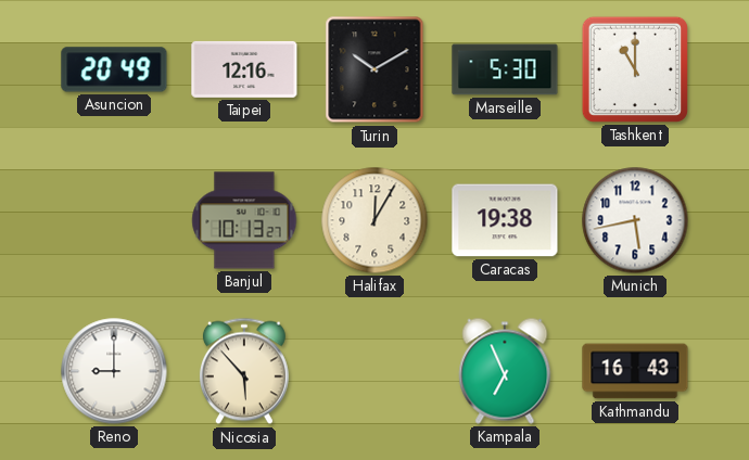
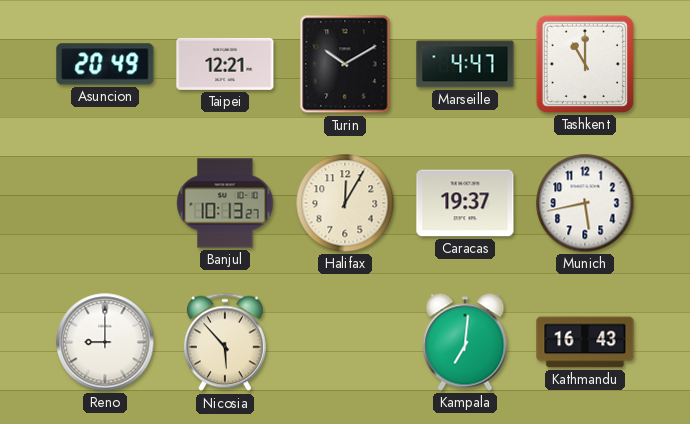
Taipei: 12:16 -> 12:21
Marseille: 5:30 -> 4:47
Caracas: 19:38 -> 19:37
Kampala: 6:56 -> 7:01
